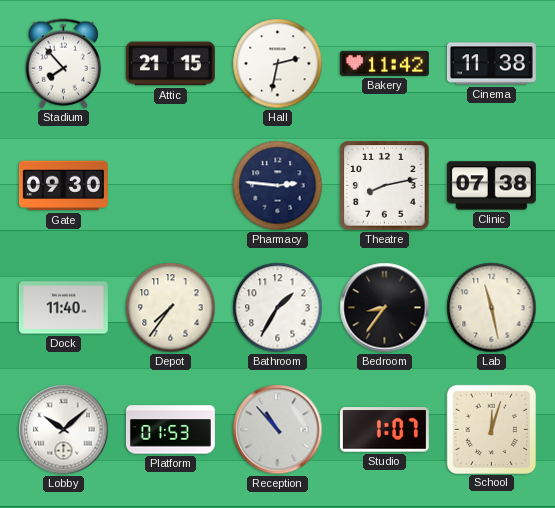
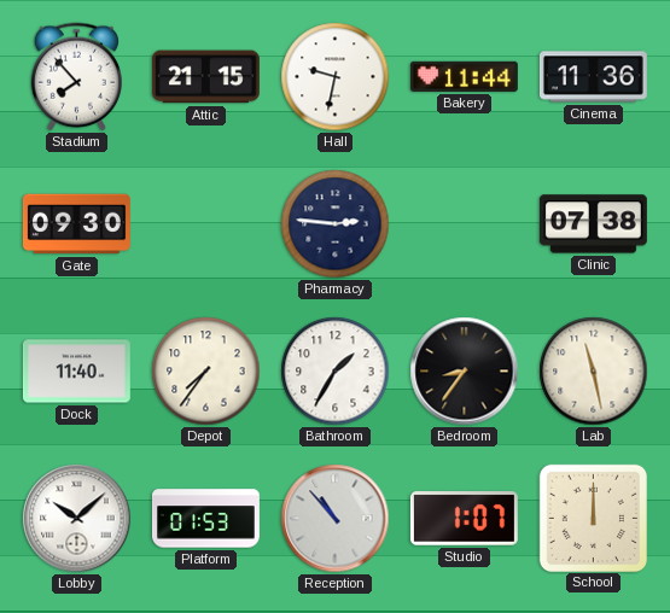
Hall: 2:32 -> 9:32
Bakery: 11:42 -> 11:44
Cinema: 11:38 -> 11:36
Theatre: 8:13 -> none
School: 12:03 -> 12:00
